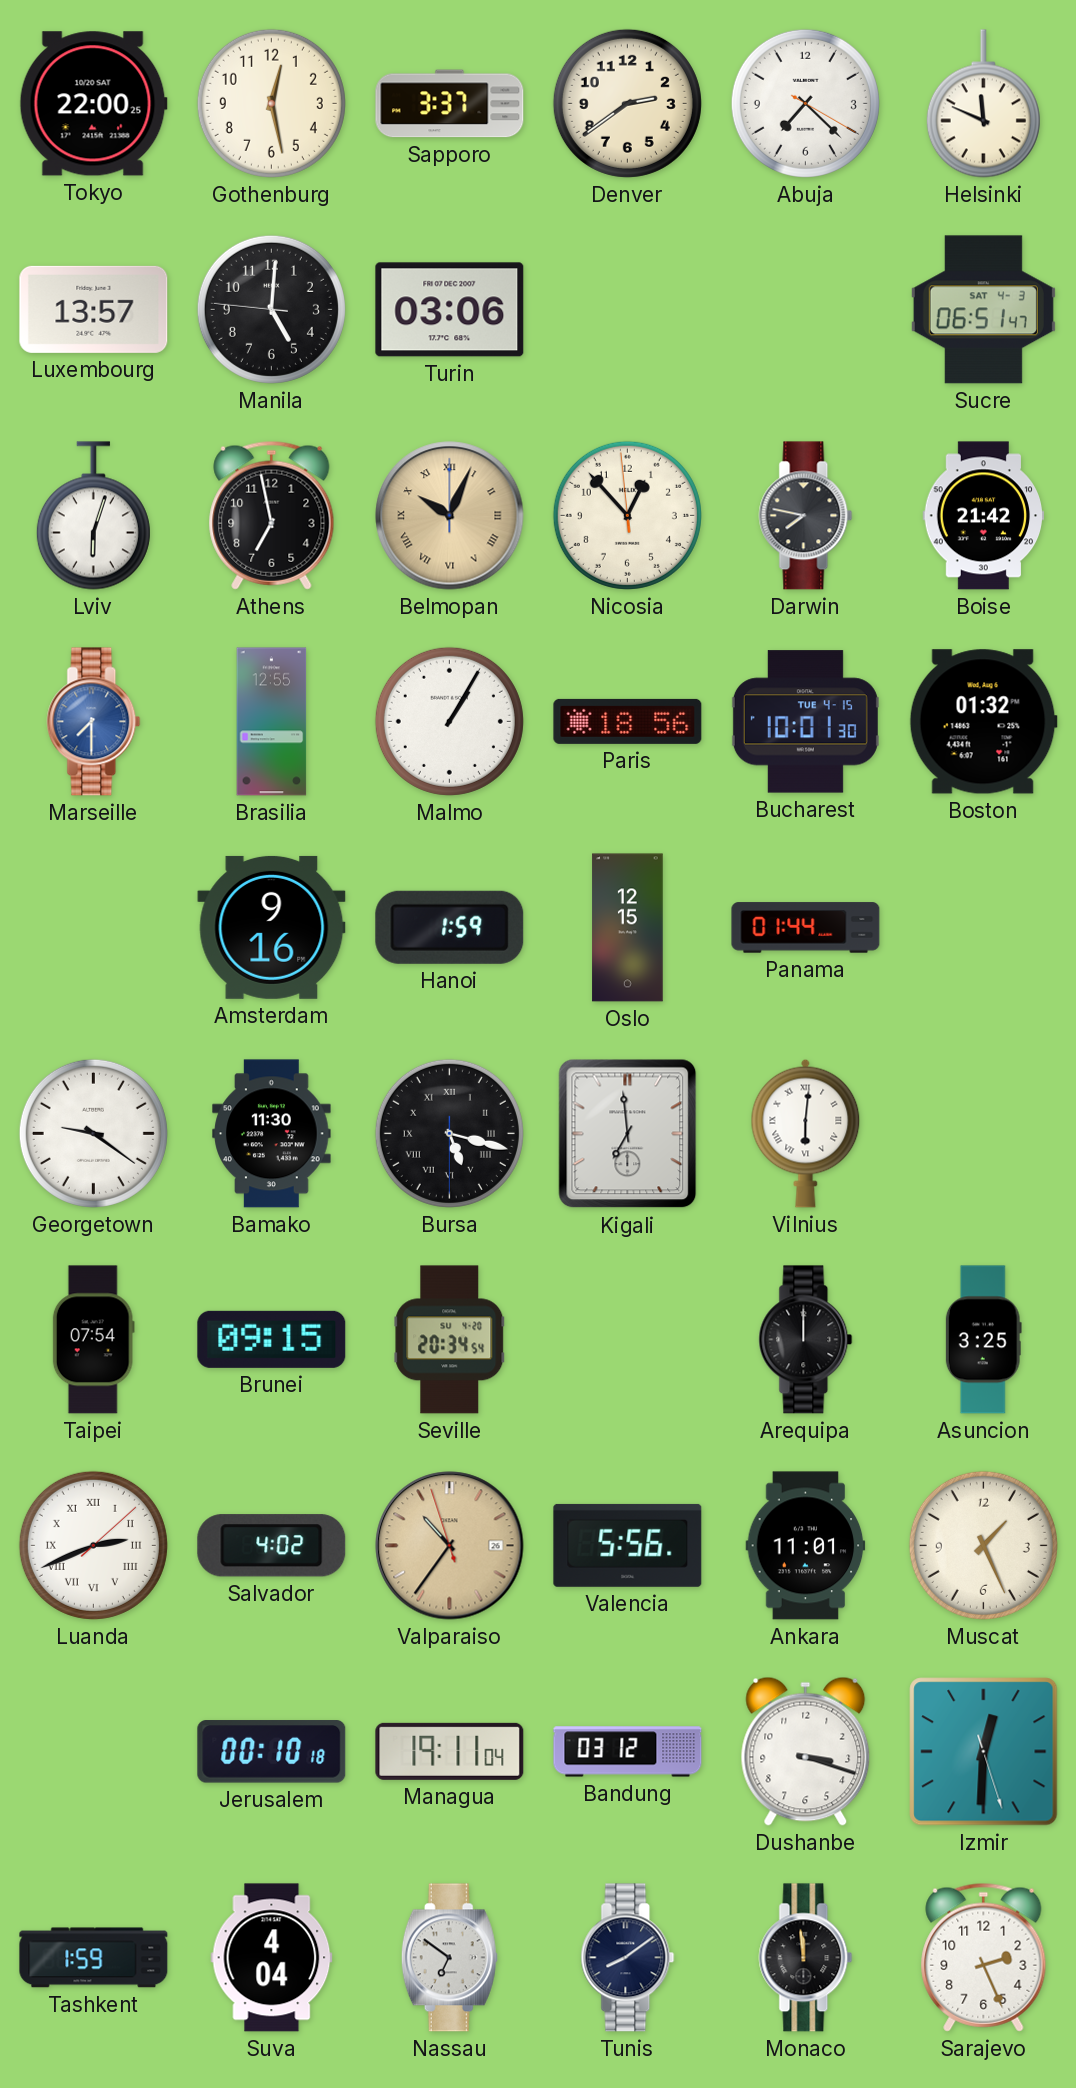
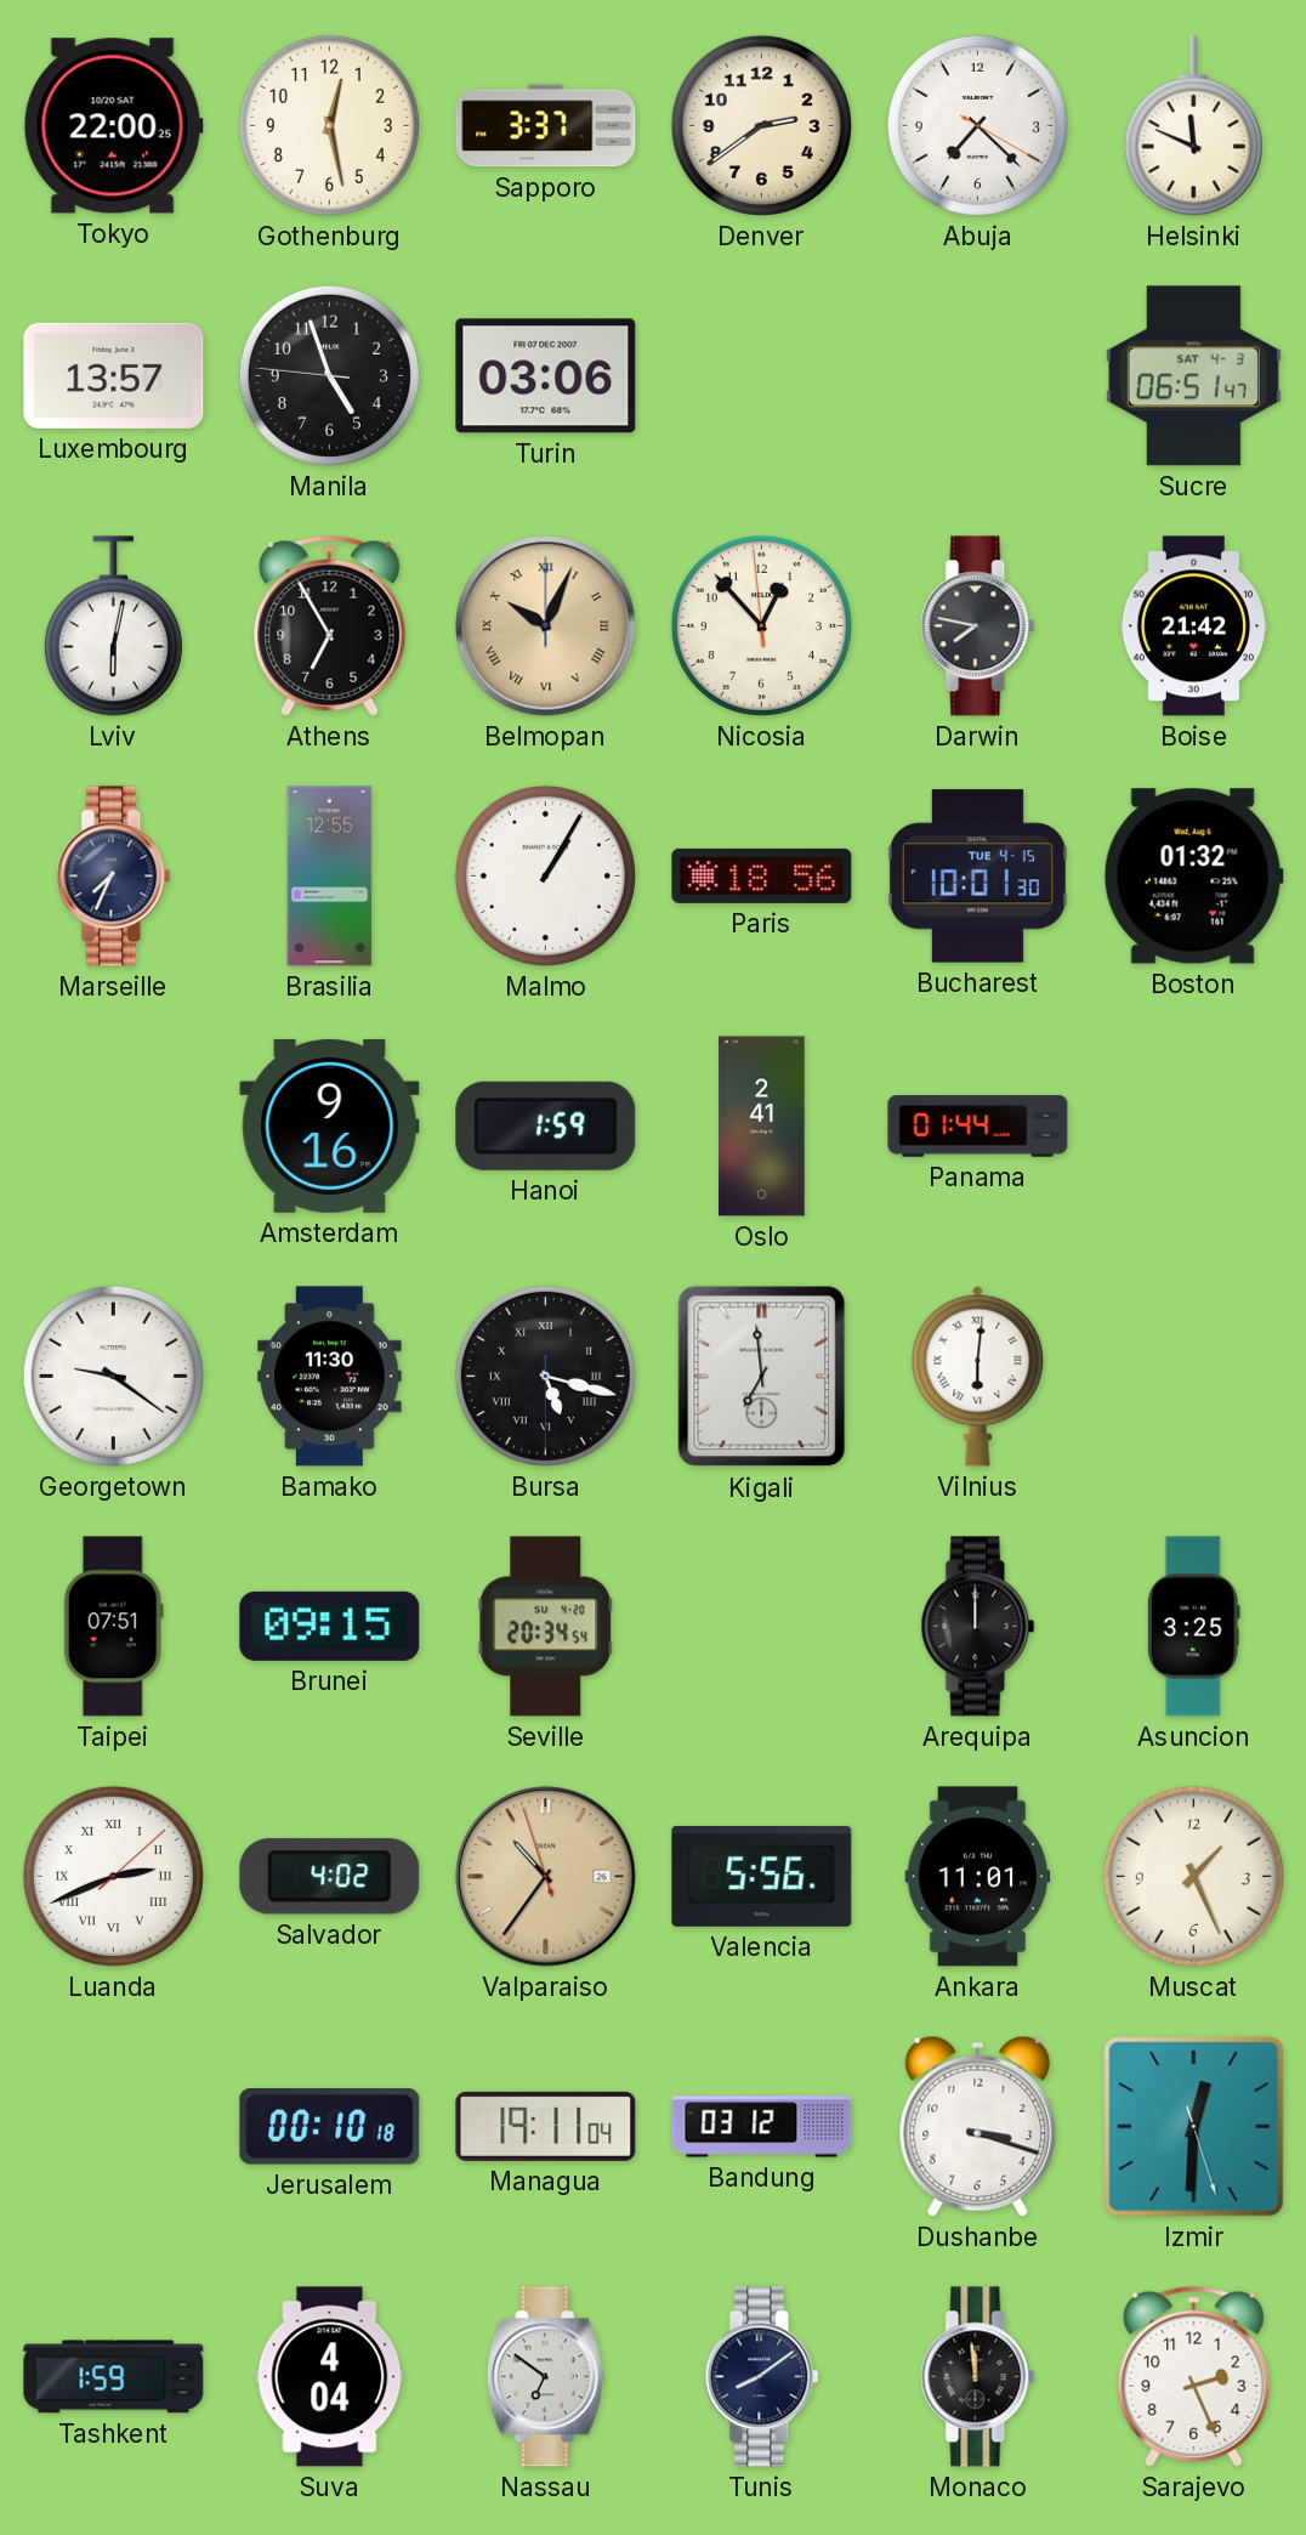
Manila: 5:00 -> 4:56
Lviv: 6:03 -> 6:02
Athens: 6:58 -> 6:55
Marseille: 7:30 -> 7:34
Marseille dial: blue -> navy
Oslo: 12:15 -> 2:41
Taipei: 07:54 -> 07:51
